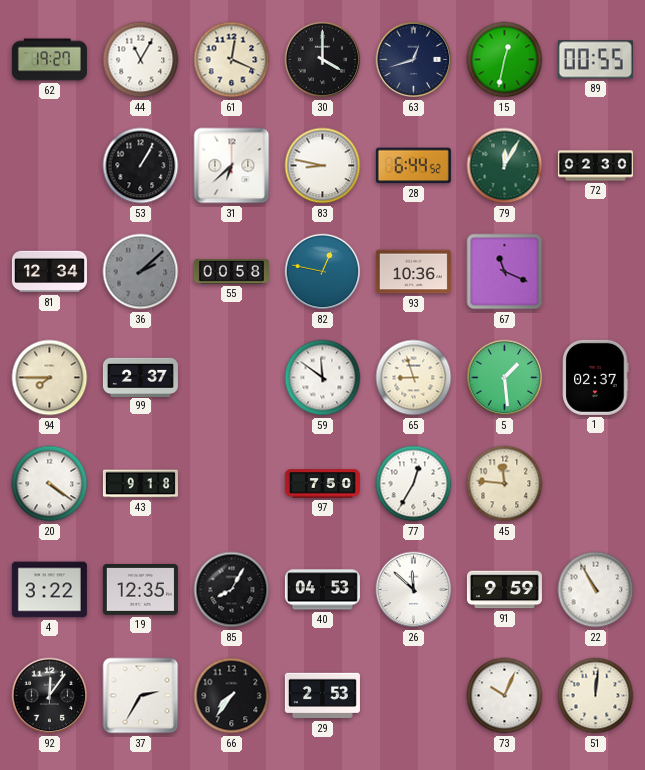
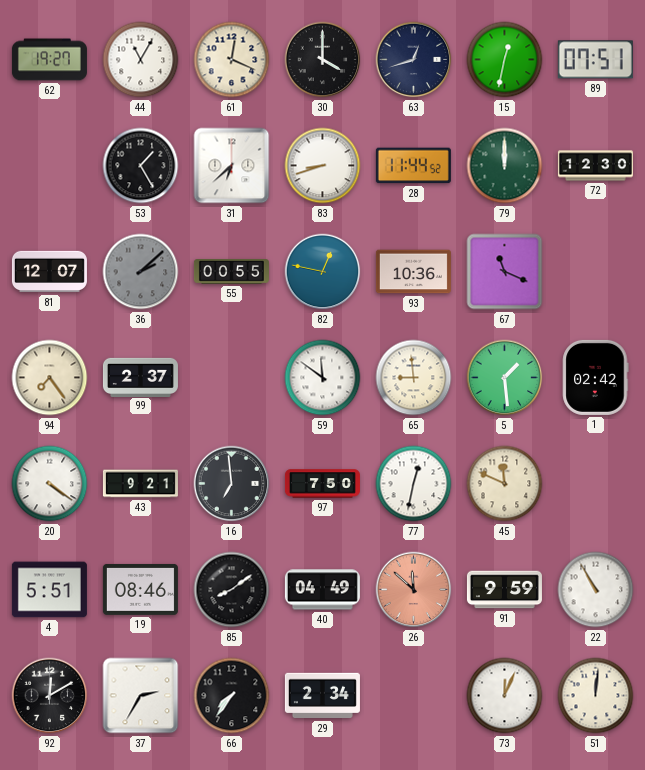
89: 00:55 -> 07:51
53: 1:05 -> 1:25
83: 8:47 -> 8:42
28: 6:44 -> 11:44
79: 12:05 -> 12:00
72: 02:30 -> 12:30
81: 12:34 -> 12:07
55: 00:58 -> 00:55
94: 7:45 -> 7:24
65: 8:57 -> 8:59
1: 02:37 -> 02:42
43: 9:18 -> 9:21
16: none -> 6:59
77: 12:35 -> 12:32
45: 11:46 -> 11:49
4: 3:22 -> 5:51
19: 12:35 -> 08:46
85: 8:05 -> 8:09
40: 04:53 -> 04:49
26 dial: white -> salmon
92: 12:06 -> 12:10
29: 2:53 -> 2:34
73: 10:04 -> 12:04
